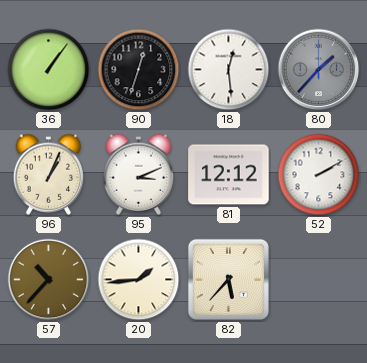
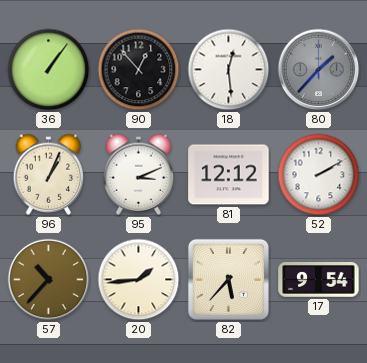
90: 12:33 -> 12:53
17: none -> 9:54
